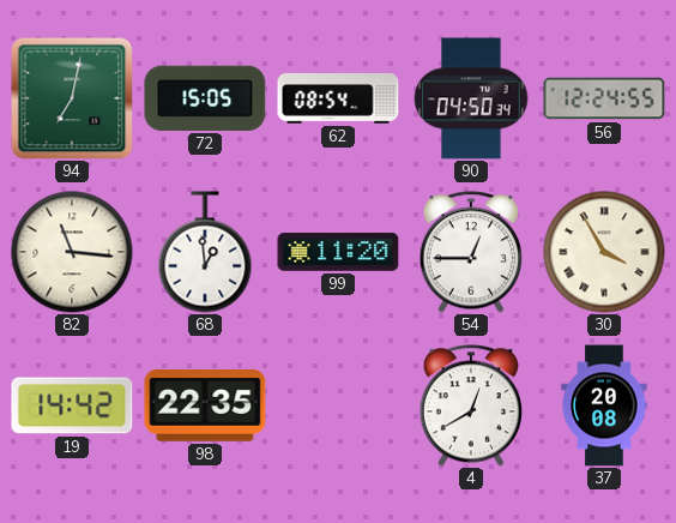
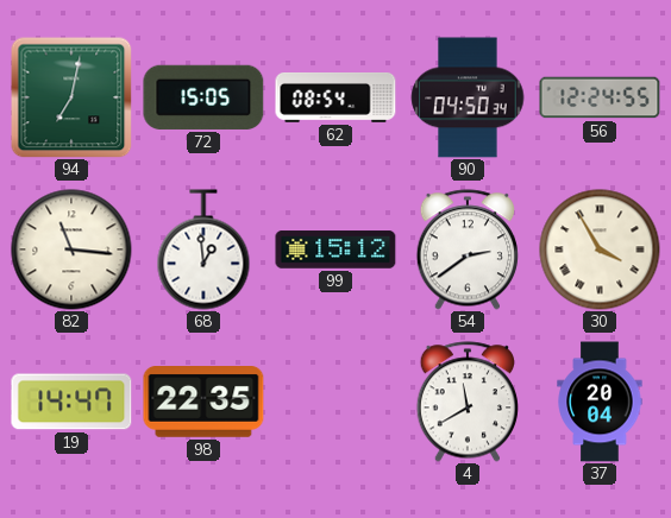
99: 11:20 -> 15:12
54: 12:45 -> 2:39
19: 14:42 -> 14:47
4: 12:40 -> 11:40
37: 20:08 -> 20:04
